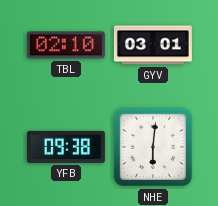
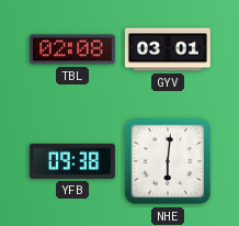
TBL: 02:10 -> 02:08
